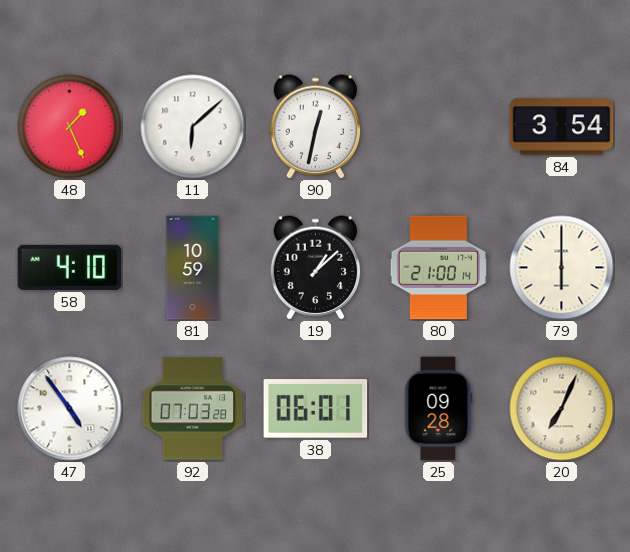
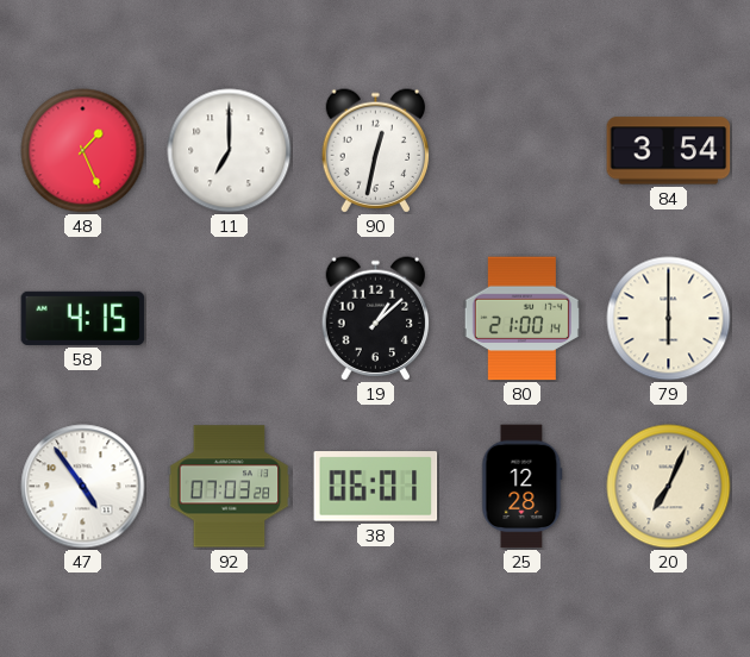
11: 6:08 -> 7:00
58: 4:10 -> 4:15
81: 10:59 -> none
25: 09:28 -> 12:28
